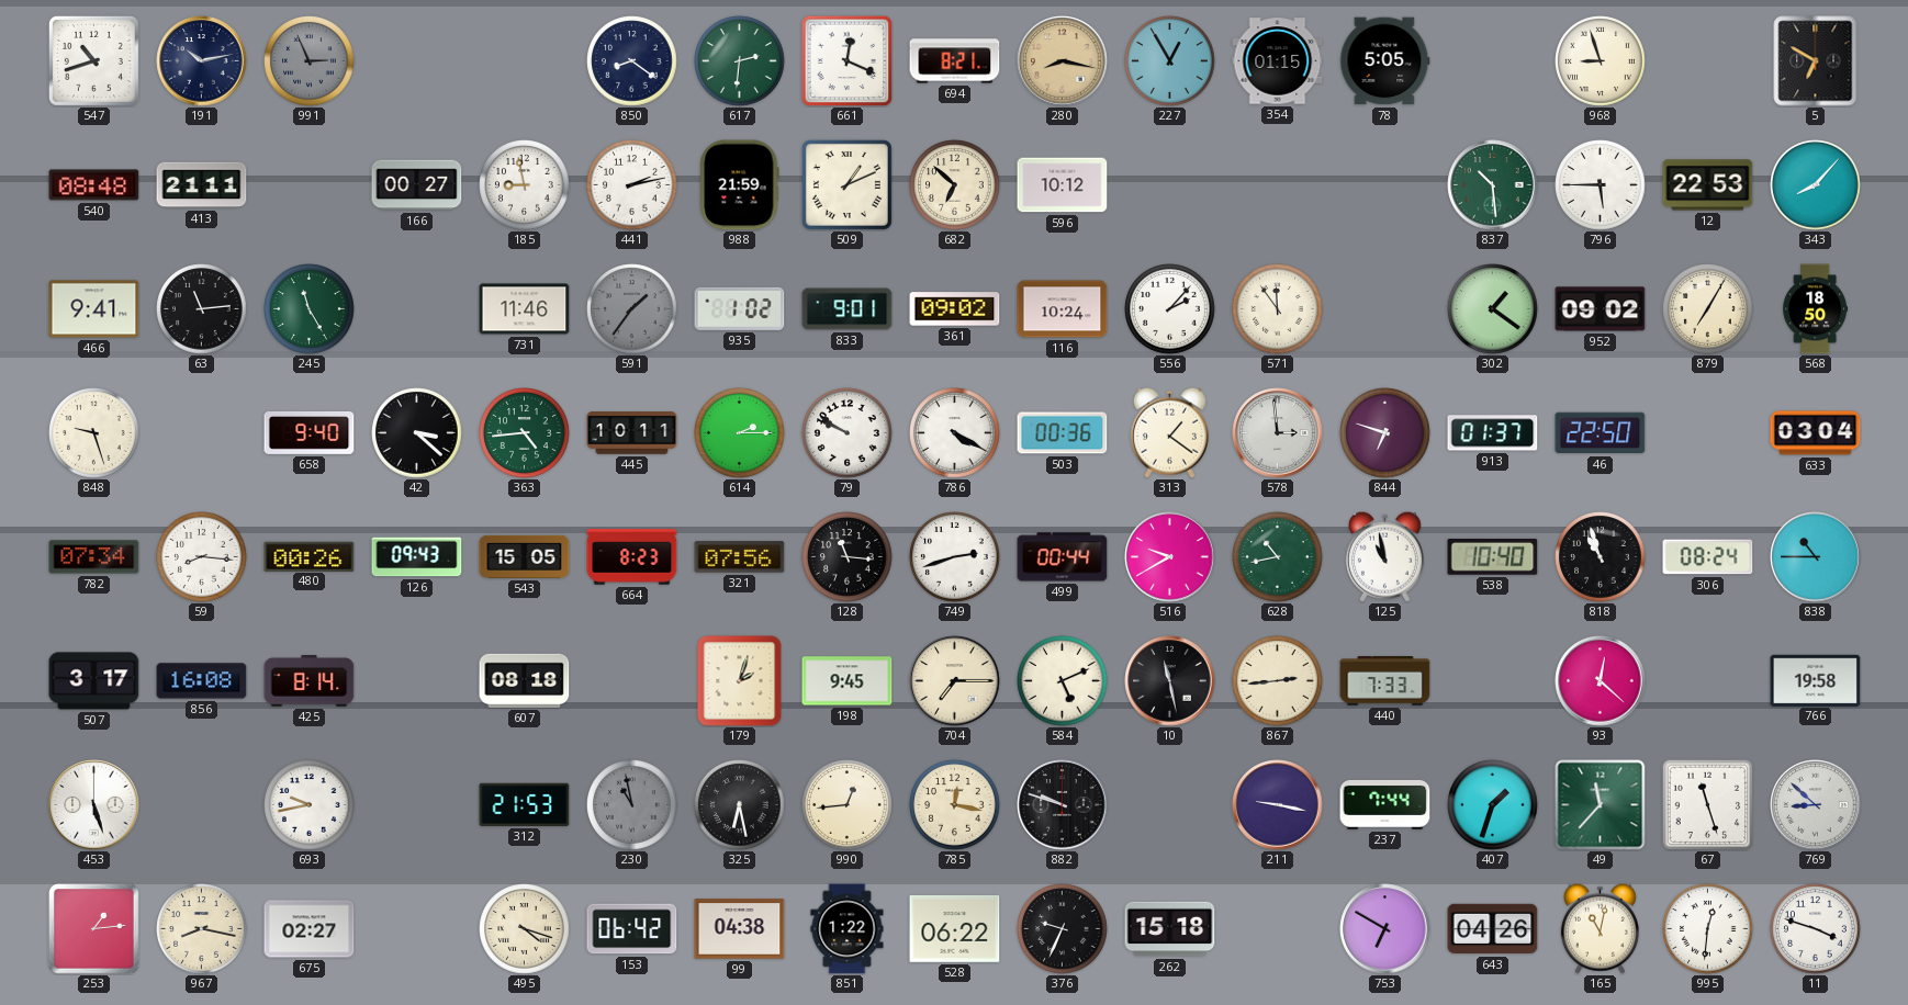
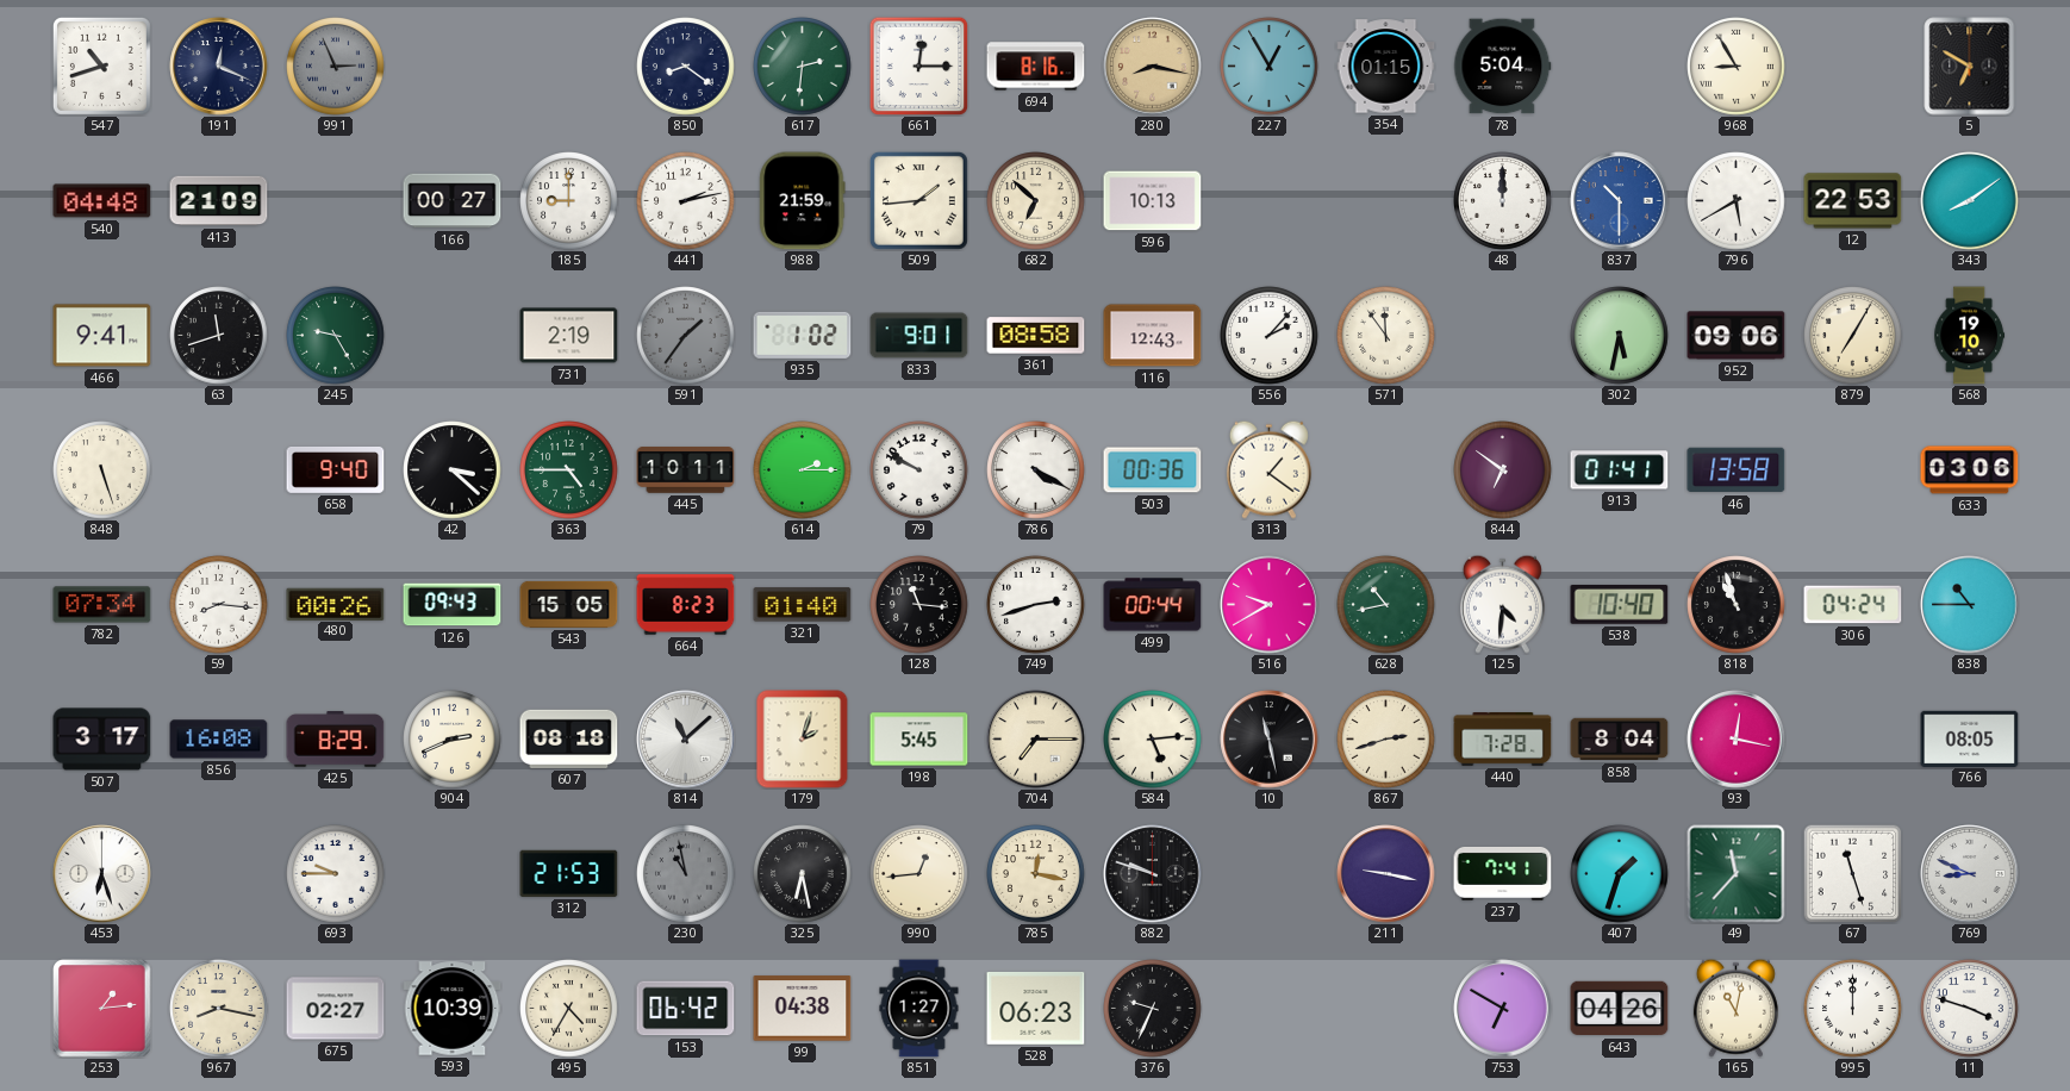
191: 10:13 -> 12:19
661: 12:19 -> 12:15
694: 8:21 -> 8:16
78: 5:05 -> 5:04
968: 8:57 -> 8:55
540: 08:48 -> 04:48
413: 21:11 -> 21:09
185: 8:58 -> 9:00
509: 1:11 -> 1:44
596: 10:12 -> 10:13
48: none -> 12:00
837: 10:29 -> 10:30
837 dial: green -> blue
796: 5:45 -> 5:40
343: 8:07 -> 8:09
63: 11:14 -> 11:42
245: 11:25 -> 9:25
731: 11:46 -> 2:19
361: 09:02 -> 08:58
116: 10:24 -> 12:43
302: 1:21 -> 5:32
952: 09:02 -> 09:06
568: 18:50 -> 19:10
848: 9:27 -> 5:27
363: 4:44 -> 4:45
578: 2:59 -> none
844: 6:48 -> 6:51
913: 01:37 -> 01:41
46: 22:50 -> 13:58
633: 03:04 -> 03:06
321: 07:56 -> 01:40
125: 10:58 -> 4:31
306: 08:24 -> 04:24
425: 8:14 -> 8:29
904: none -> 2:41
814: none -> 11:08
198: 9:45 -> 5:45
584: 5:11 -> 5:14
867: 2:44 -> 2:42
440: 7:33 -> 7:28
858: none -> 8:04
93: 12:22 -> 12:17
766: 19:58 -> 08:05
453: 5:27 -> 6:27
693: 9:43 -> 9:45
237: 7:44 -> 7:41
769: 8:52 -> 8:49
593: none -> 10:39
495: 4:18 -> 4:35
851: 1:22 -> 1:27
528: 06:22 -> 06:23
262: 15:18 -> none
995: 12:31 -> 12:00
